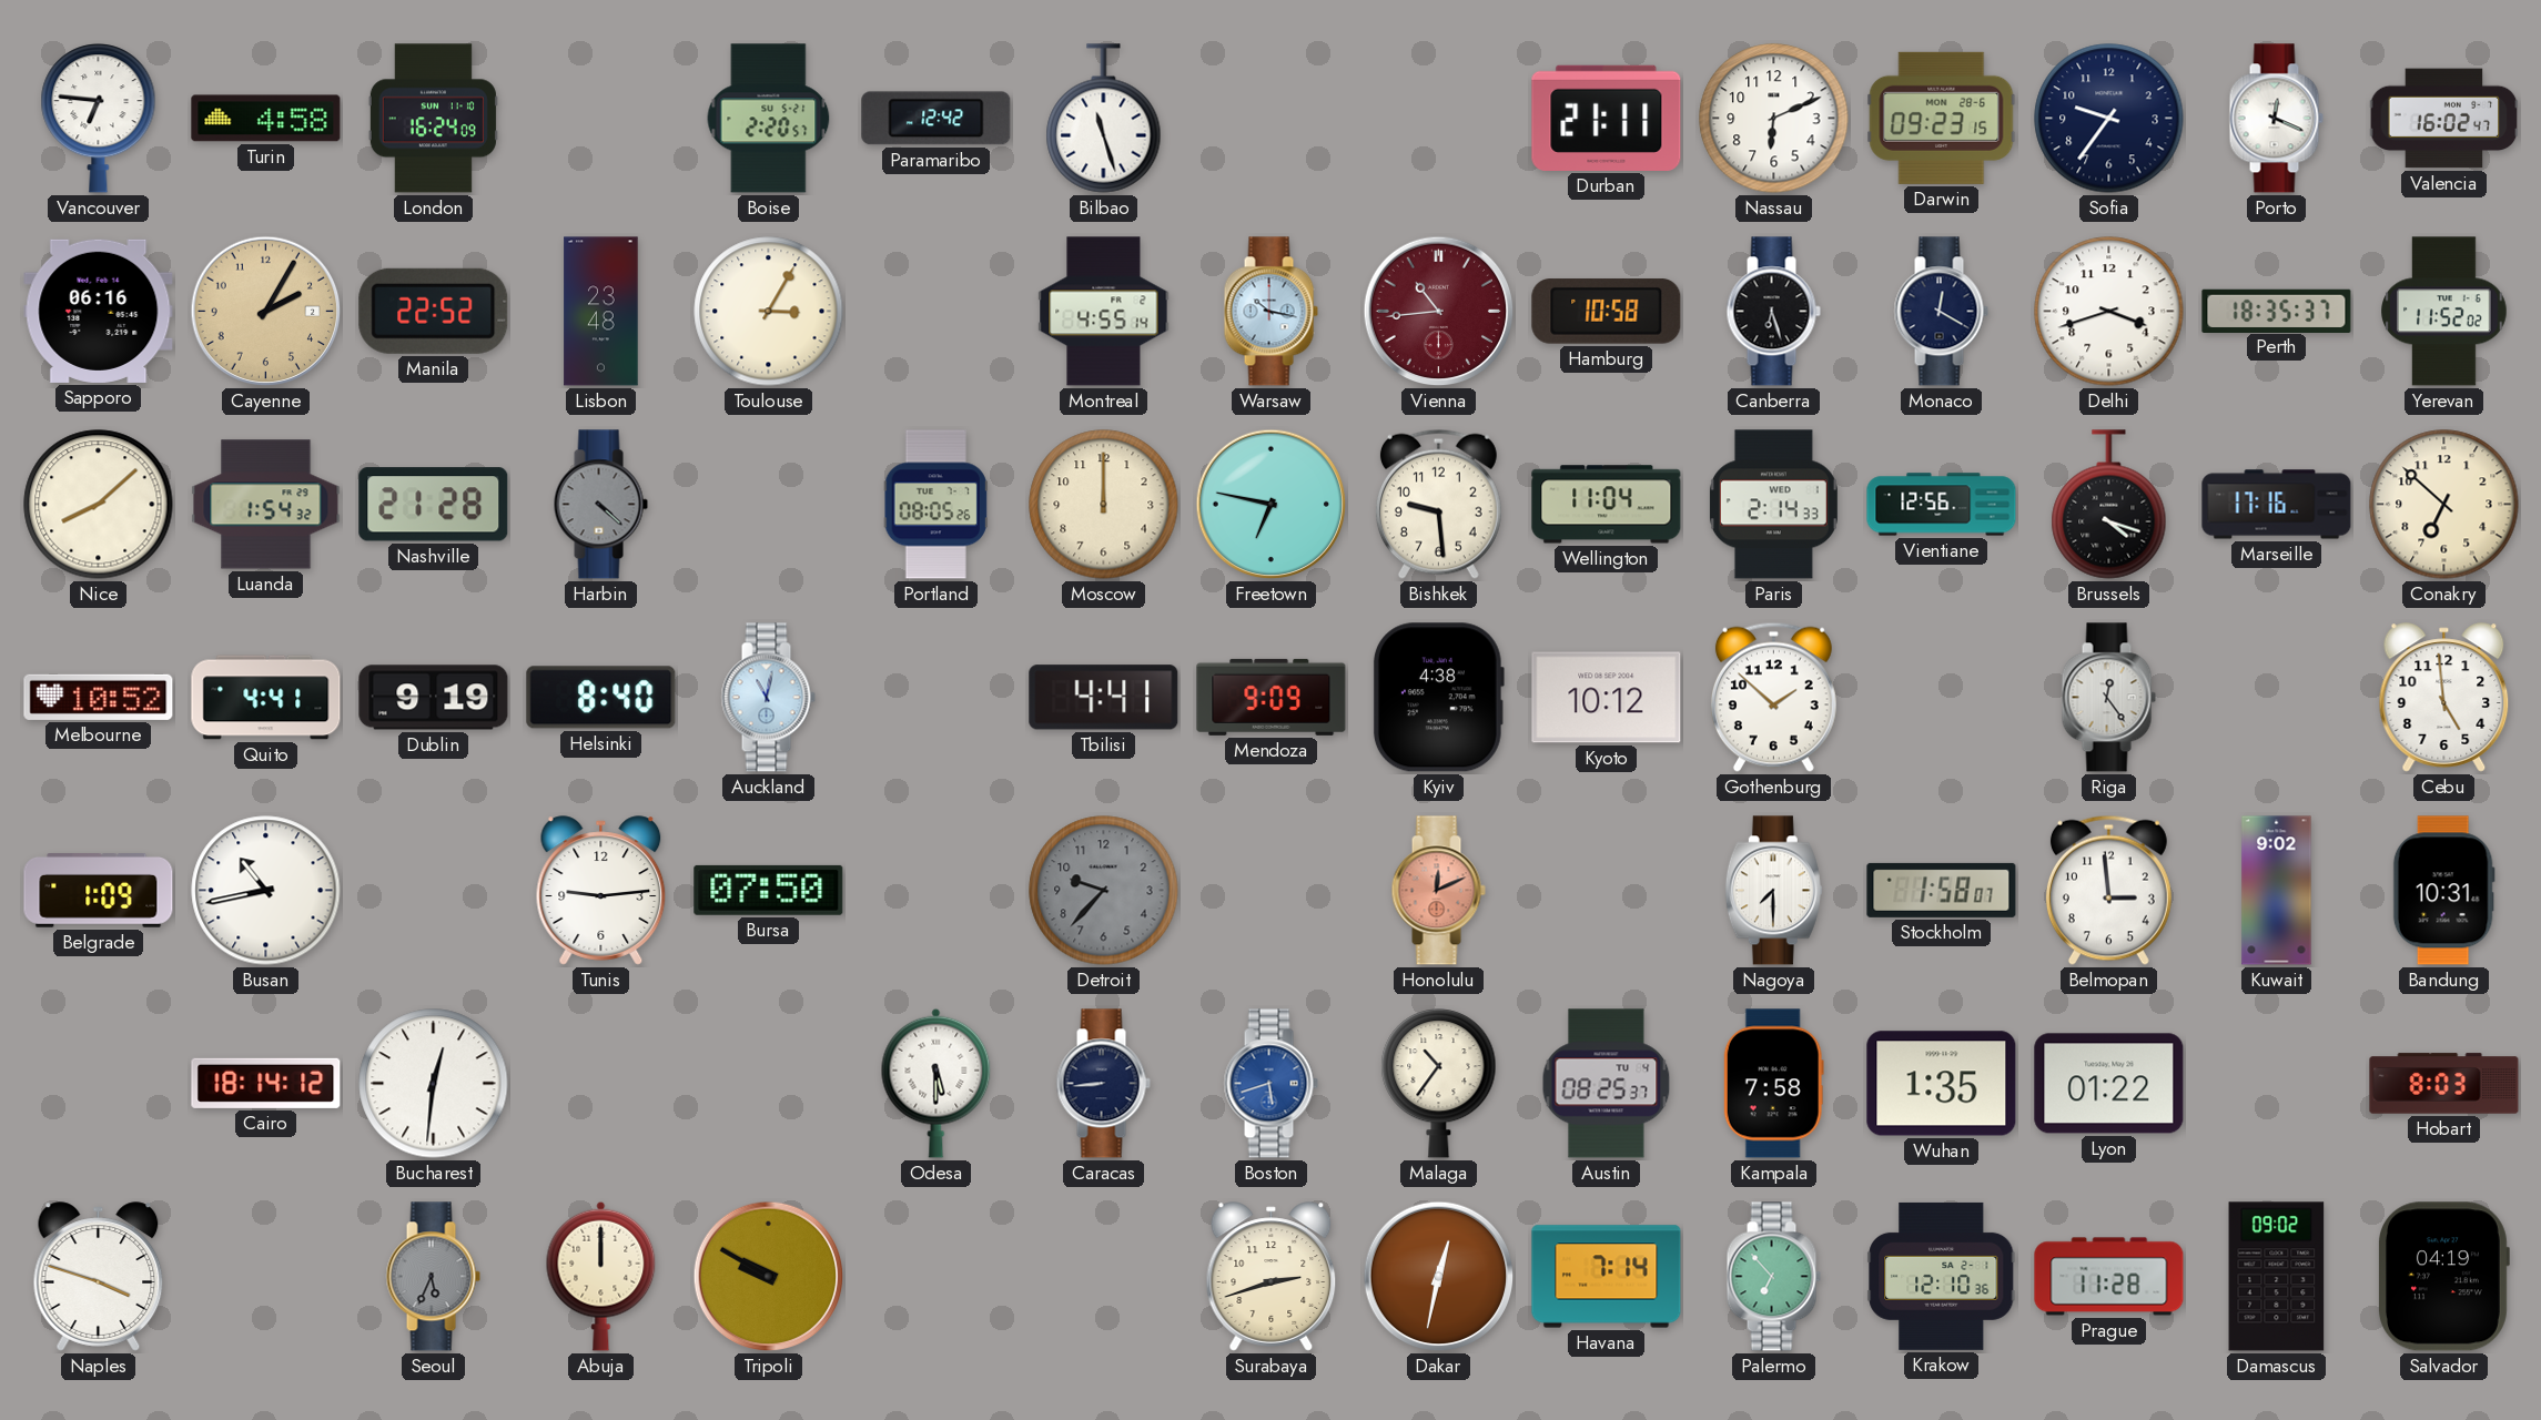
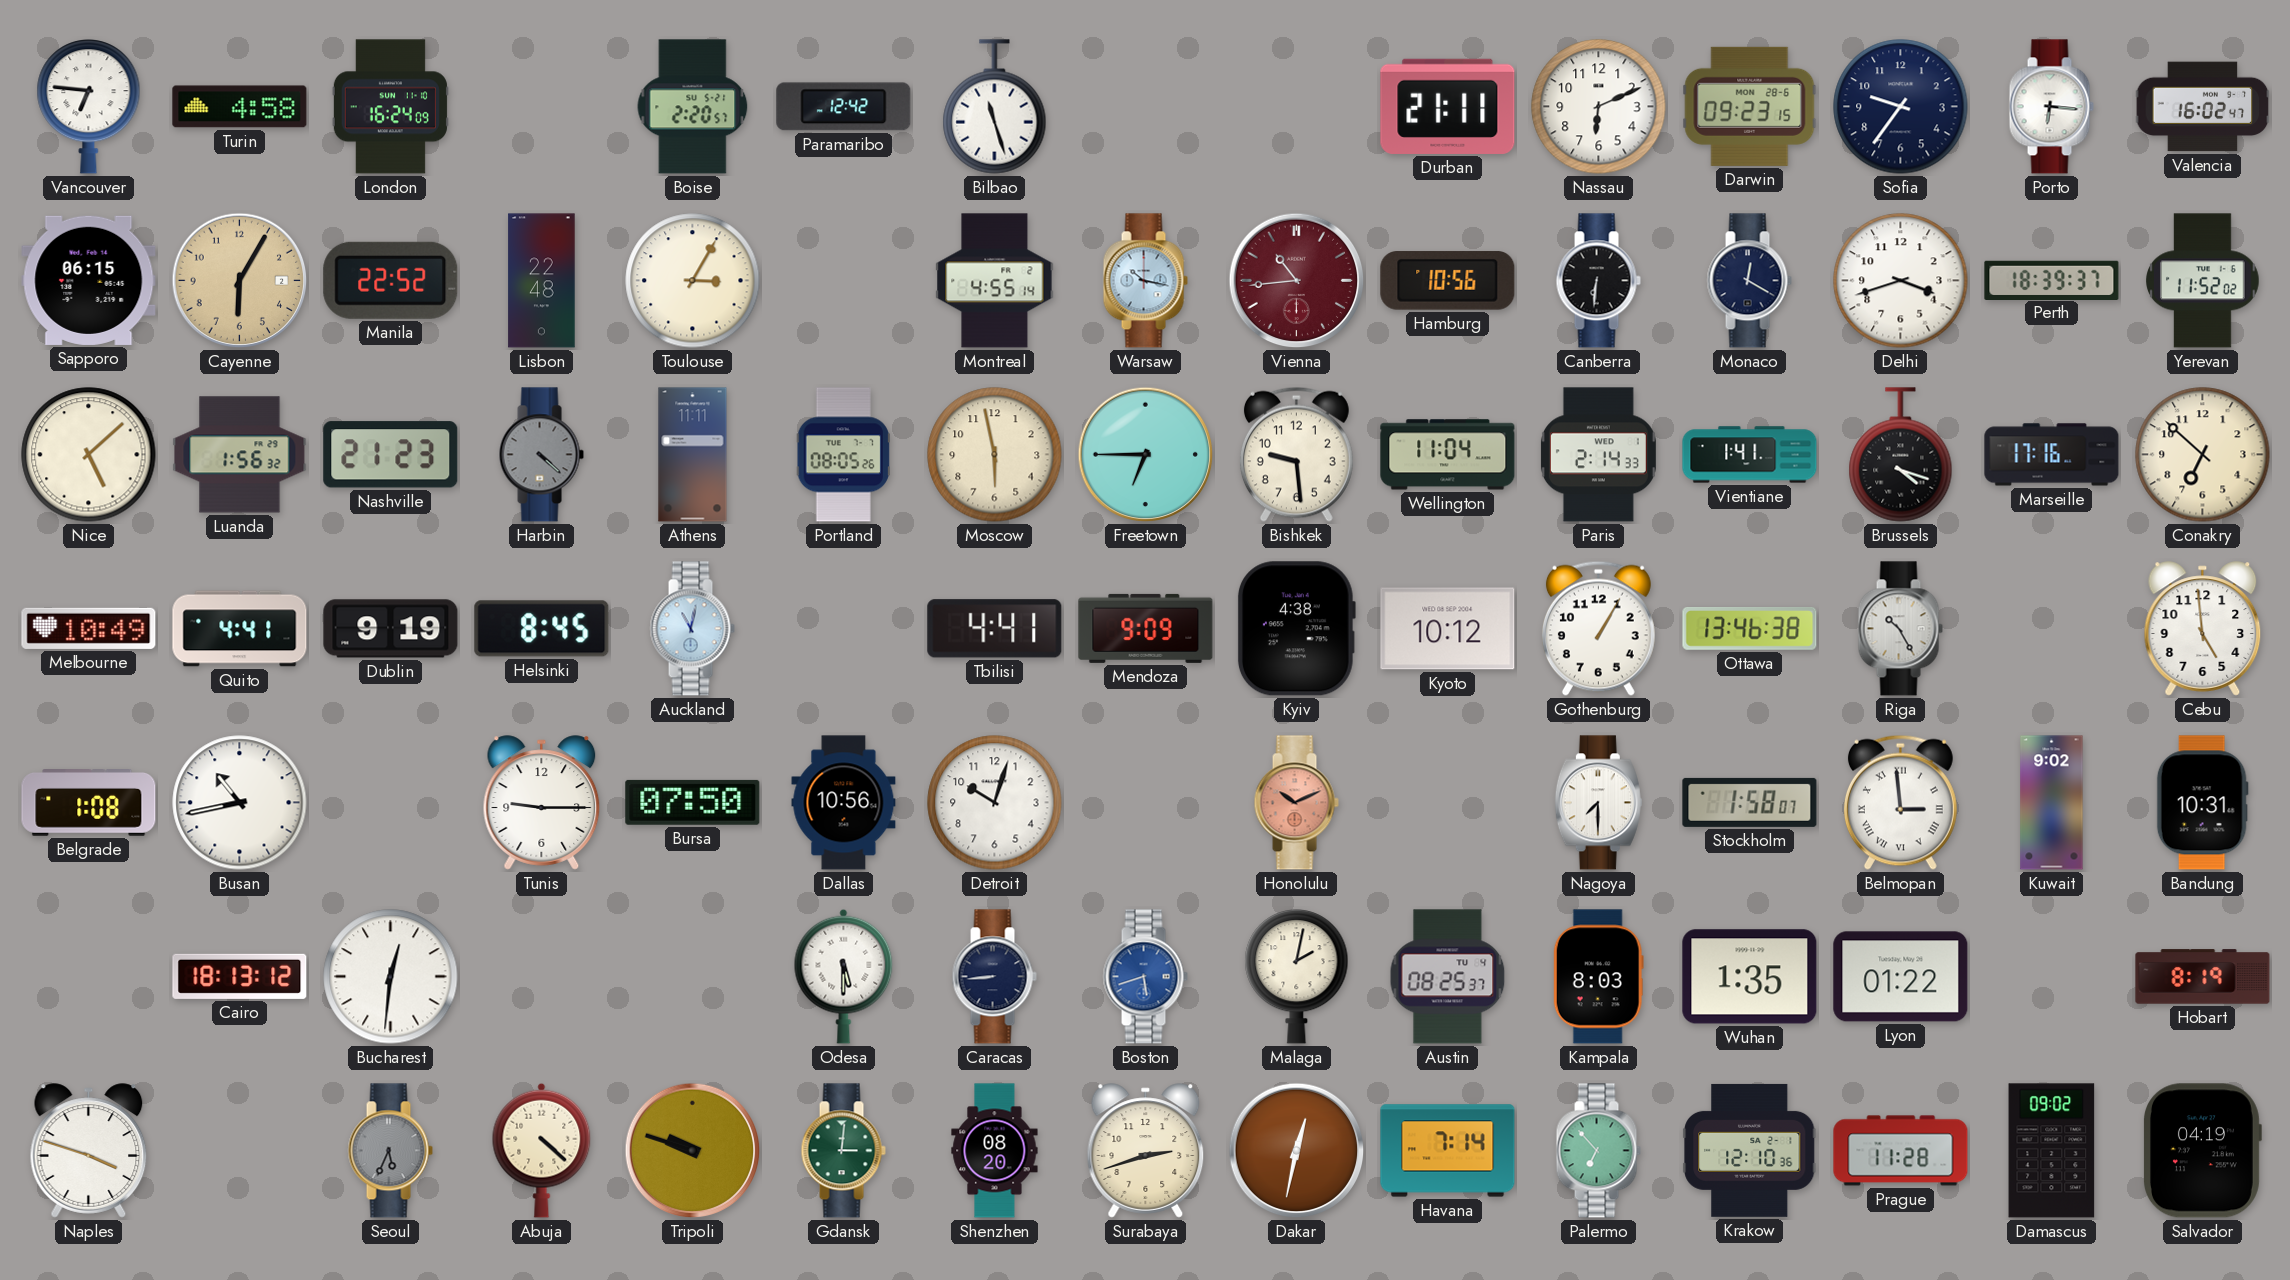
Porto: 12:19 -> 6:16
Sapporo: 06:16 -> 06:15
Cayenne: 2:05 -> 6:05
Lisbon: 23:48 -> 22:48
Hamburg: 10:58 -> 10:56
Canberra: 6:27 -> 6:31
Perth: 18:35 -> 18:39
Nice: 8:08 -> 5:08
Luanda: 1:54 -> 1:56
Nashville: 21:28 -> 21:23
Athens: none -> 11:11
Moscow: 12:00 -> 5:58
Freetown: 6:47 -> 6:45
Vientiane: 12:56 -> 1:41
Melbourne: 10:52 -> 10:49
Helsinki: 8:40 -> 8:45
Gothenburg: 1:52 -> 1:05
Ottawa: none -> 13:46
Riga: 12:24 -> 10:25
Belgrade: 1:09 -> 1:08
Tunis: 9:14 -> 9:15
Dallas: none -> 10:56
Detroit: 9:37 -> 10:03
Detroit dial: grey -> white
Honolulu: 12:11 -> 10:11
Belmopan numerals: Arabic -> Roman
Cairo: 18:14 -> 18:13
Malaga: 10:36 -> 2:02
Kampala: 7:58 -> 8:03
Hobart: 8:03 -> 8:19
Abuja: 12:00 -> 4:22
Tripoli: 9:50 -> 9:48
Gdansk: none -> 3:01
Shenzhen: none -> 08:20
